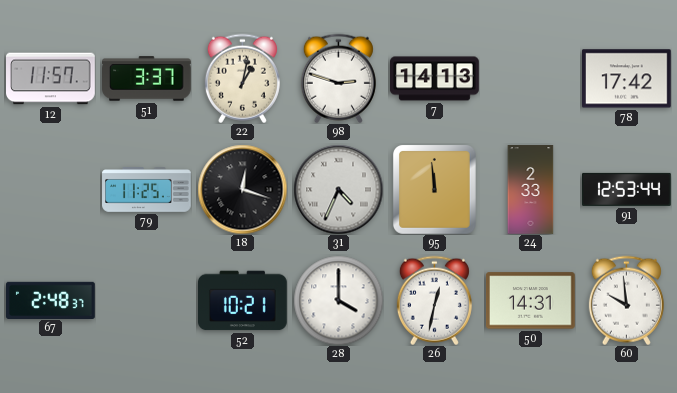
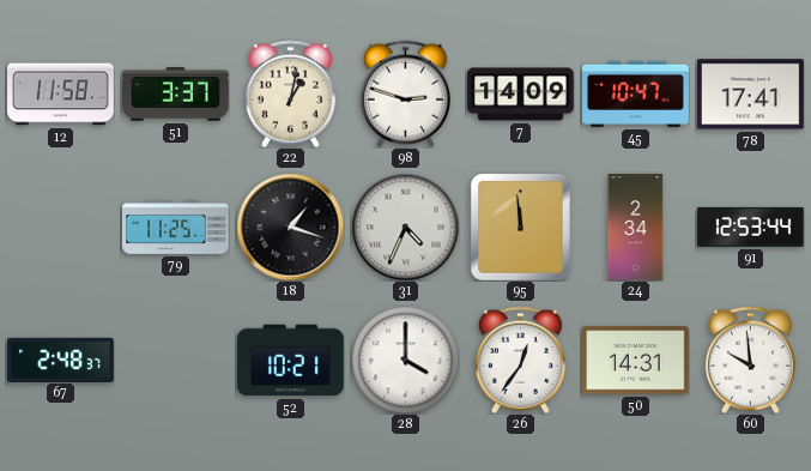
12: 11:57 -> 11:58
7: 14:13 -> 14:09
45: none -> 10:47
78: 17:42 -> 17:41
18: 12:18 -> 1:18
24: 2:33 -> 2:34
26: 12:32 -> 12:36
